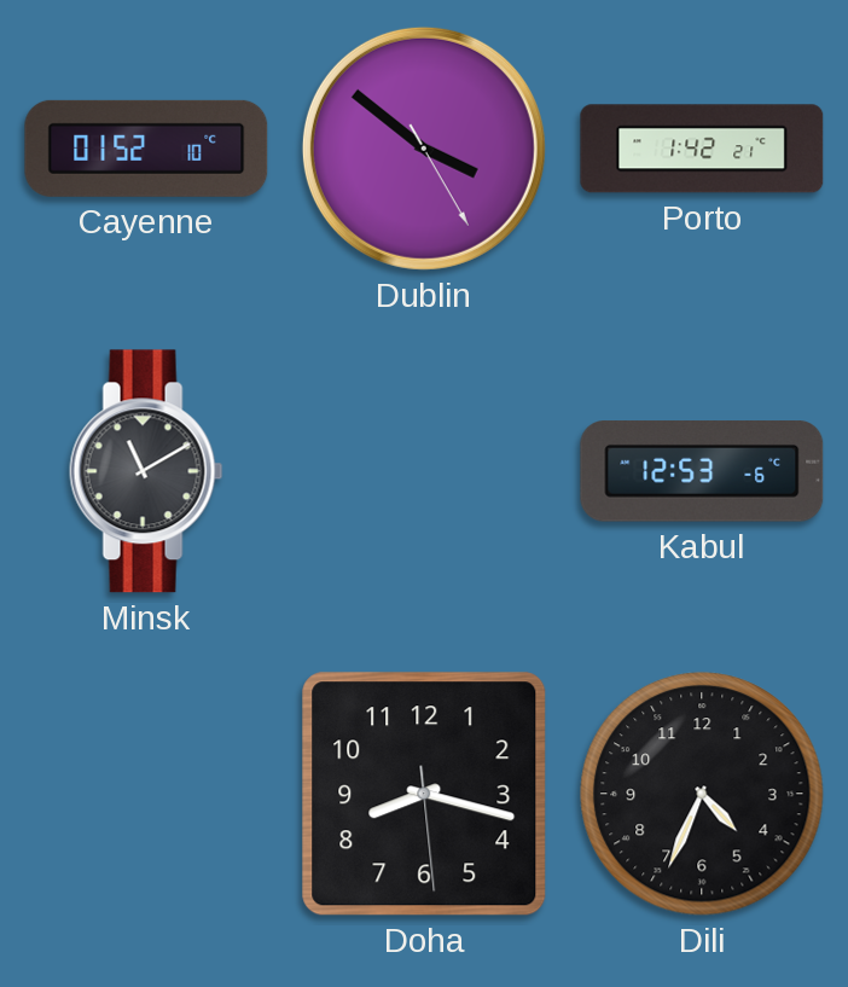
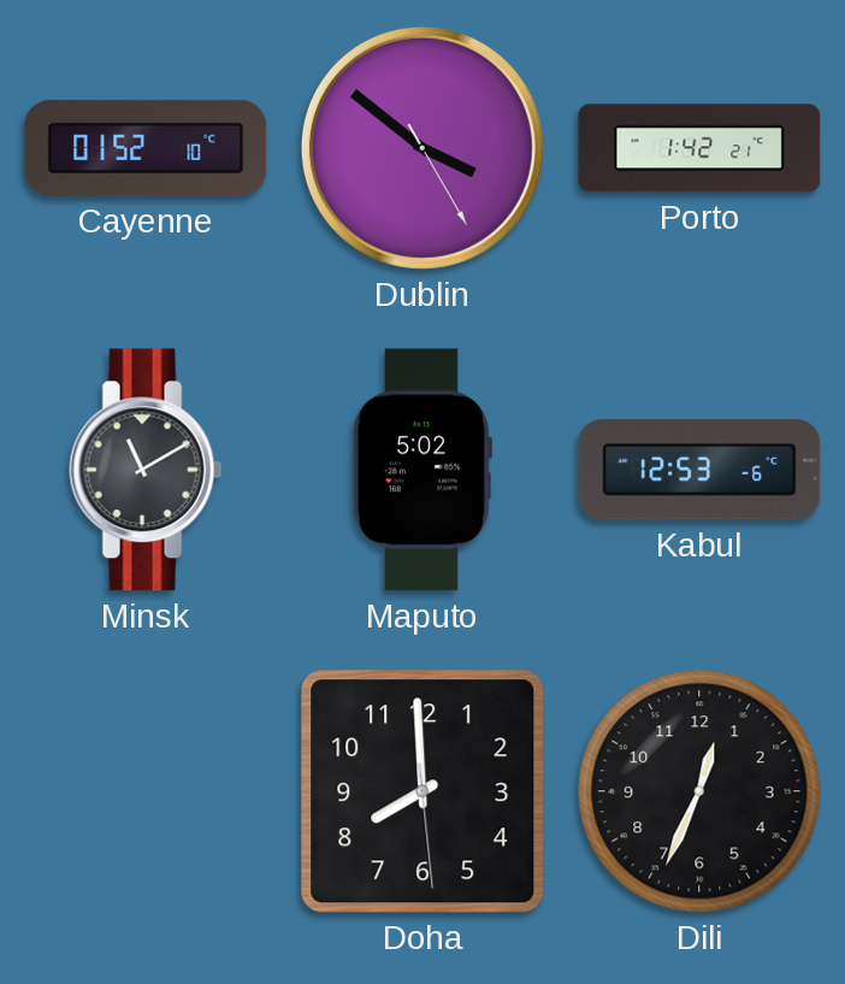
Maputo: none -> 5:02
Doha: 8:17 -> 7:59
Dili: 4:34 -> 12:34
